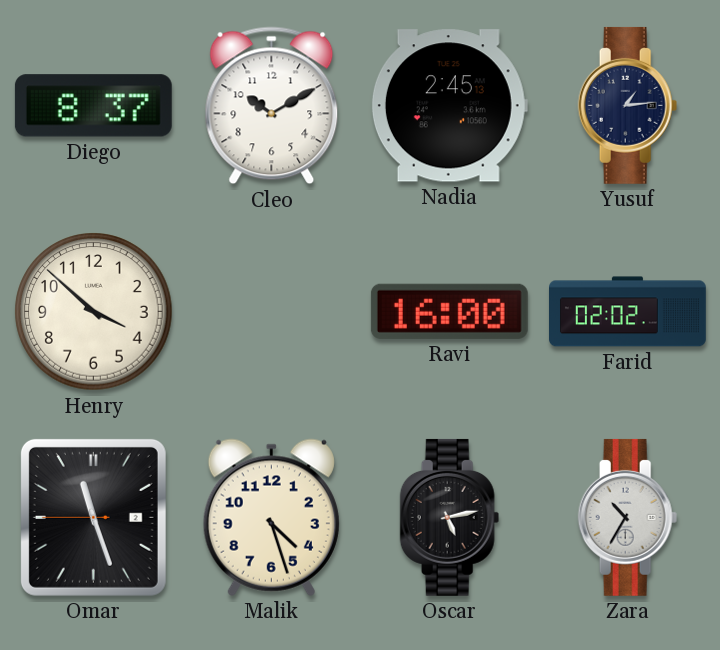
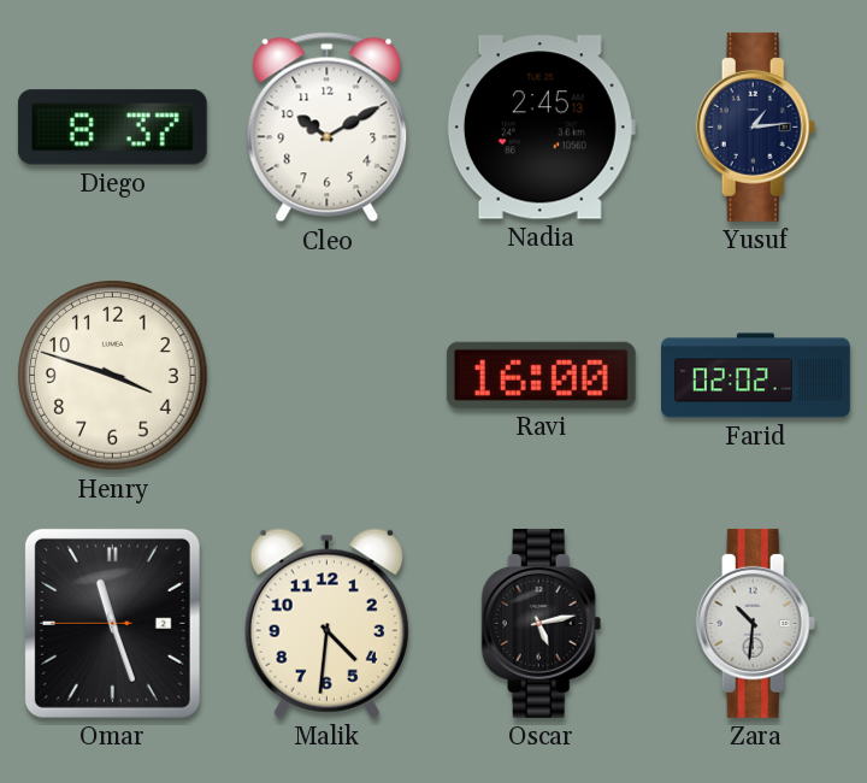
Henry: 3:52 -> 3:48
Malik: 4:27 -> 4:31
Zara: 10:35 -> 10:31
